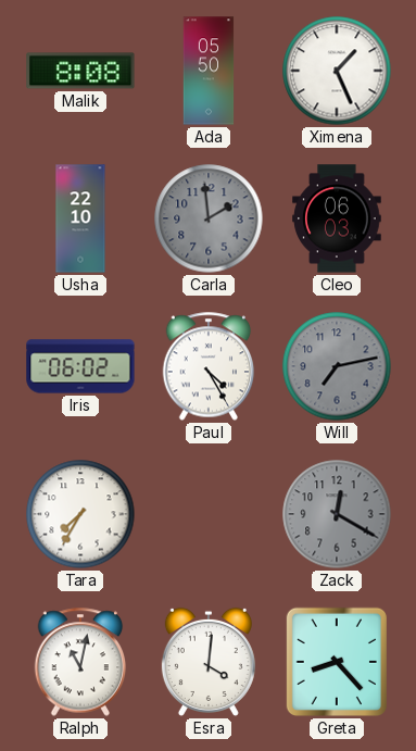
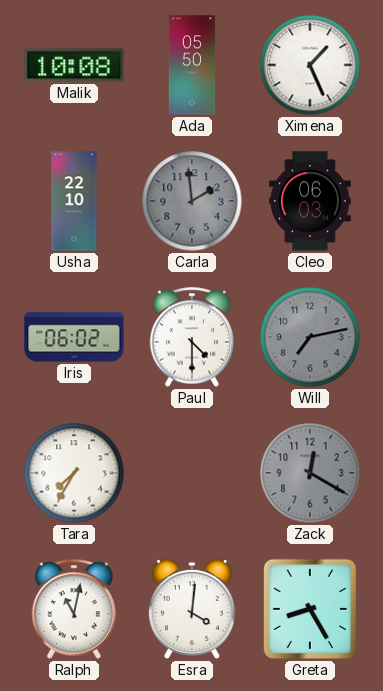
Malik: 8:08 -> 10:08
Paul: 4:25 -> 4:30
Greta: 8:23 -> 8:25
